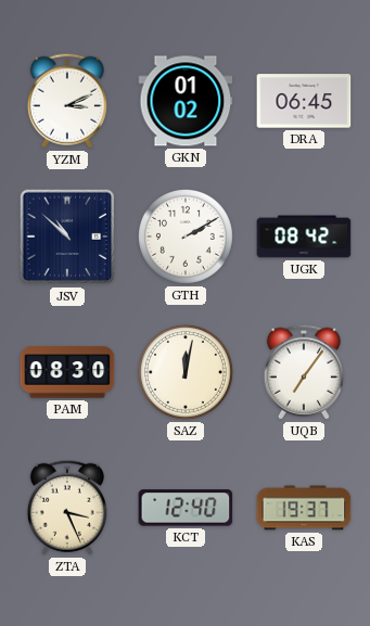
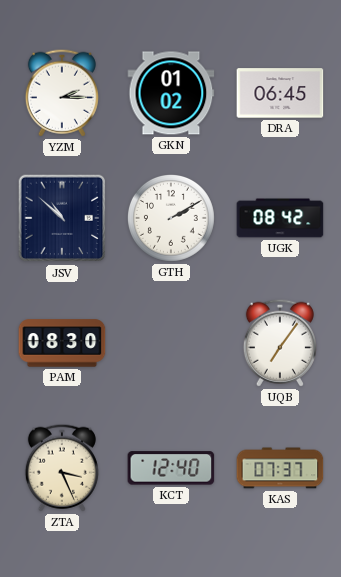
YZM: 3:11 -> 2:15
SAZ: 12:02 -> none
KAS: 19:37 -> 07:37
